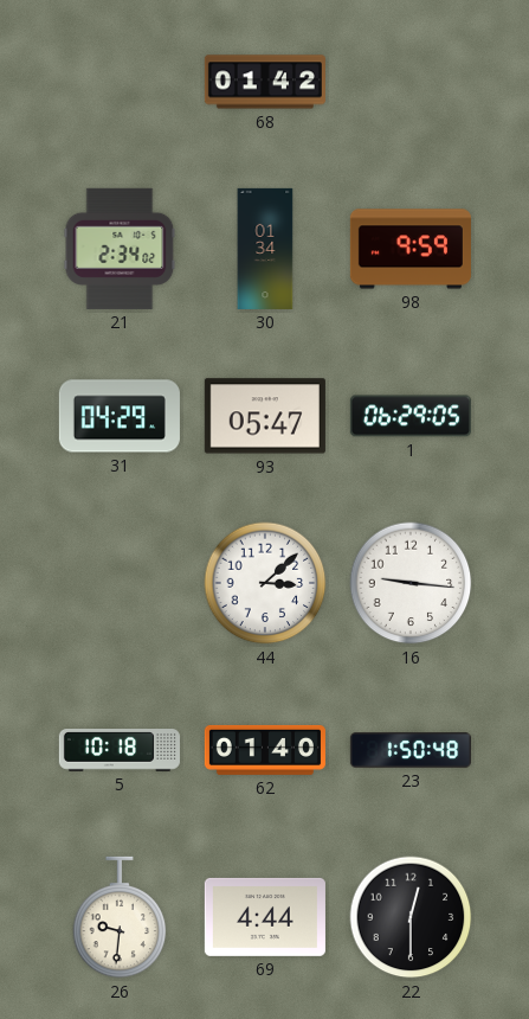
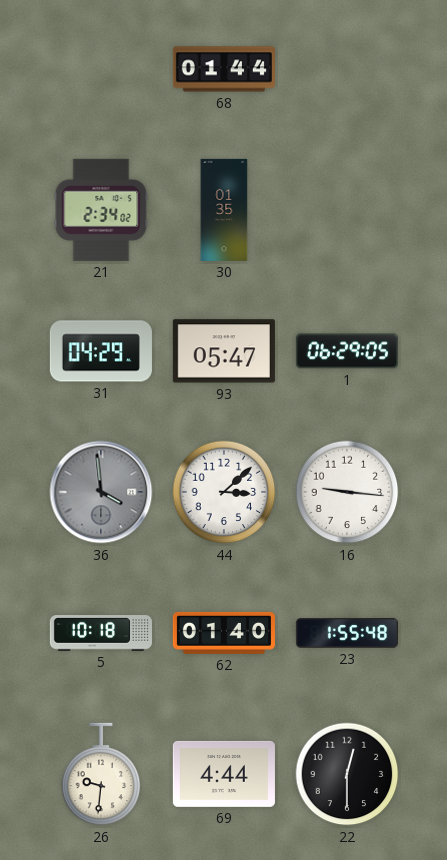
68: 01:42 -> 01:44
30: 01:34 -> 01:35
98: 9:59 -> none
36: none -> 3:59
23: 1:50 -> 1:55
